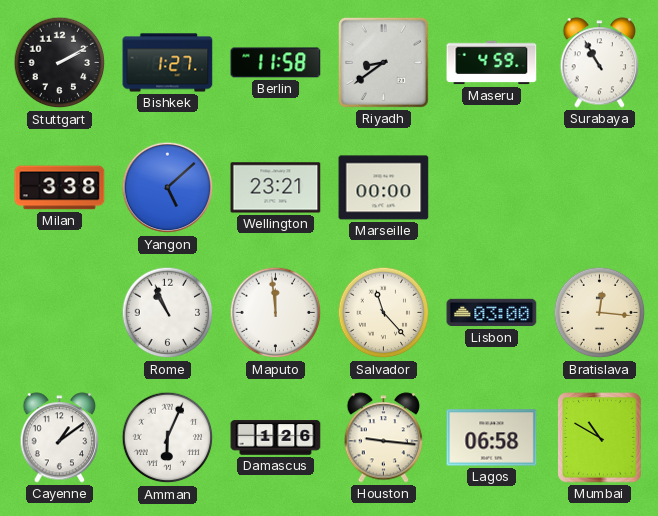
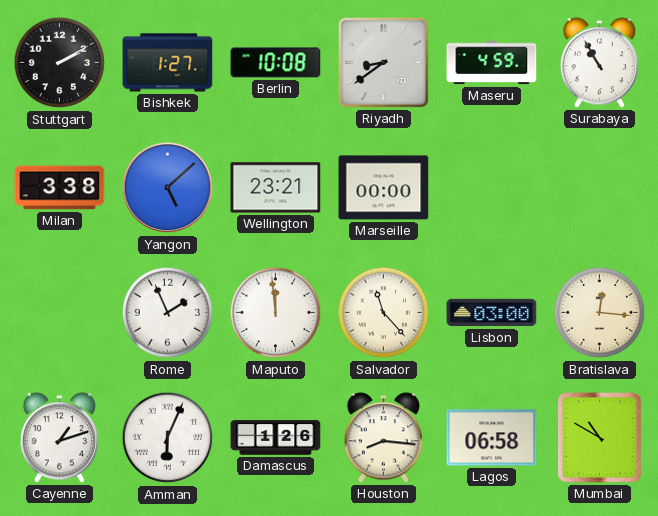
Berlin: 11:58 -> 10:08
Rome: 10:56 -> 1:56
Cayenne: 1:09 -> 1:12
Houston: 9:16 -> 8:16
